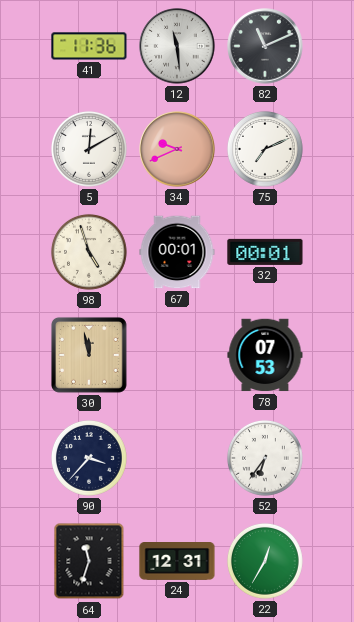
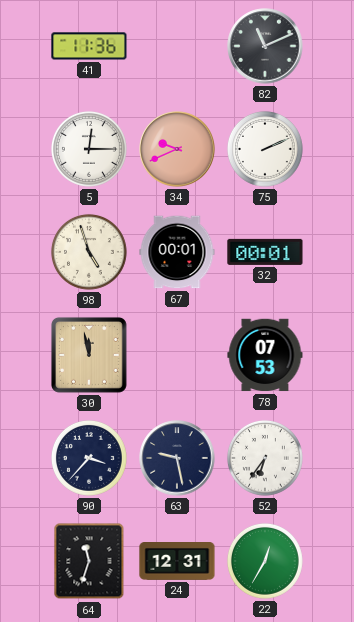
12: 11:29 -> none
5: 12:10 -> 12:15
75: 7:11 -> 2:11
63: none -> 9:28
